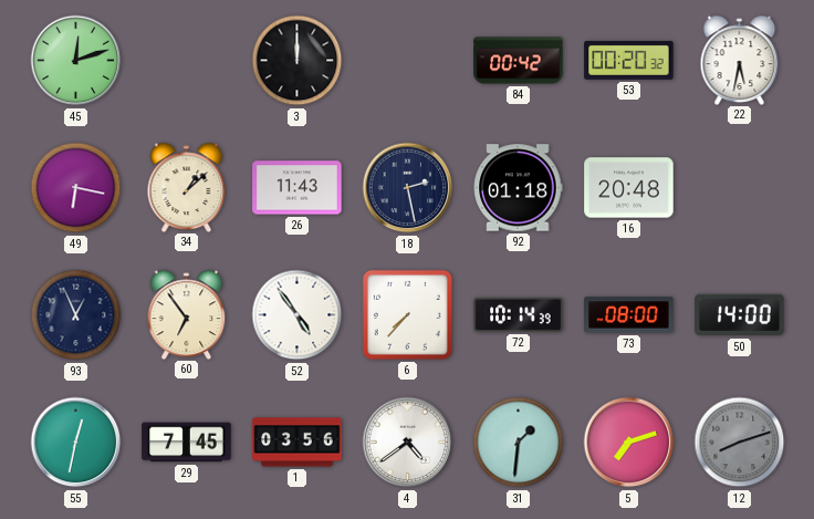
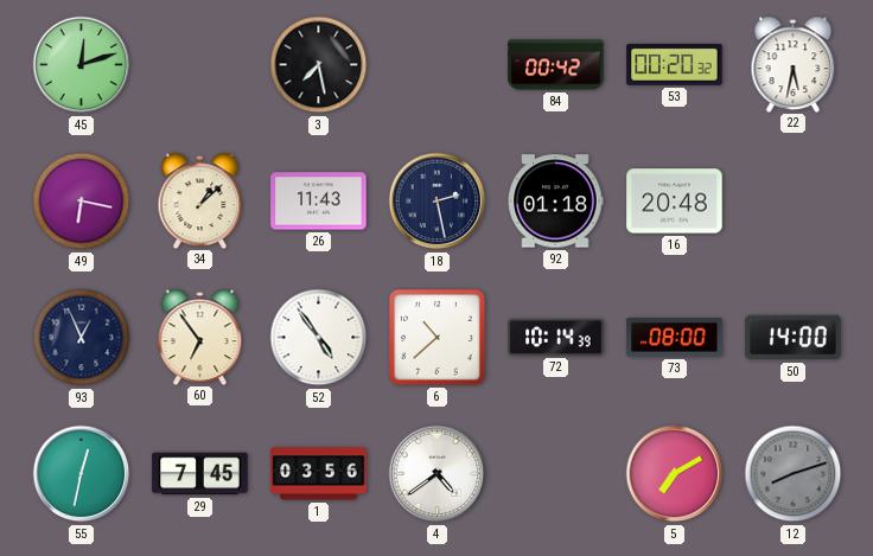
3: 12:00 -> 7:28
6: 7:37 -> 10:38
31: 1:31 -> none
5: 7:12 -> 7:10
